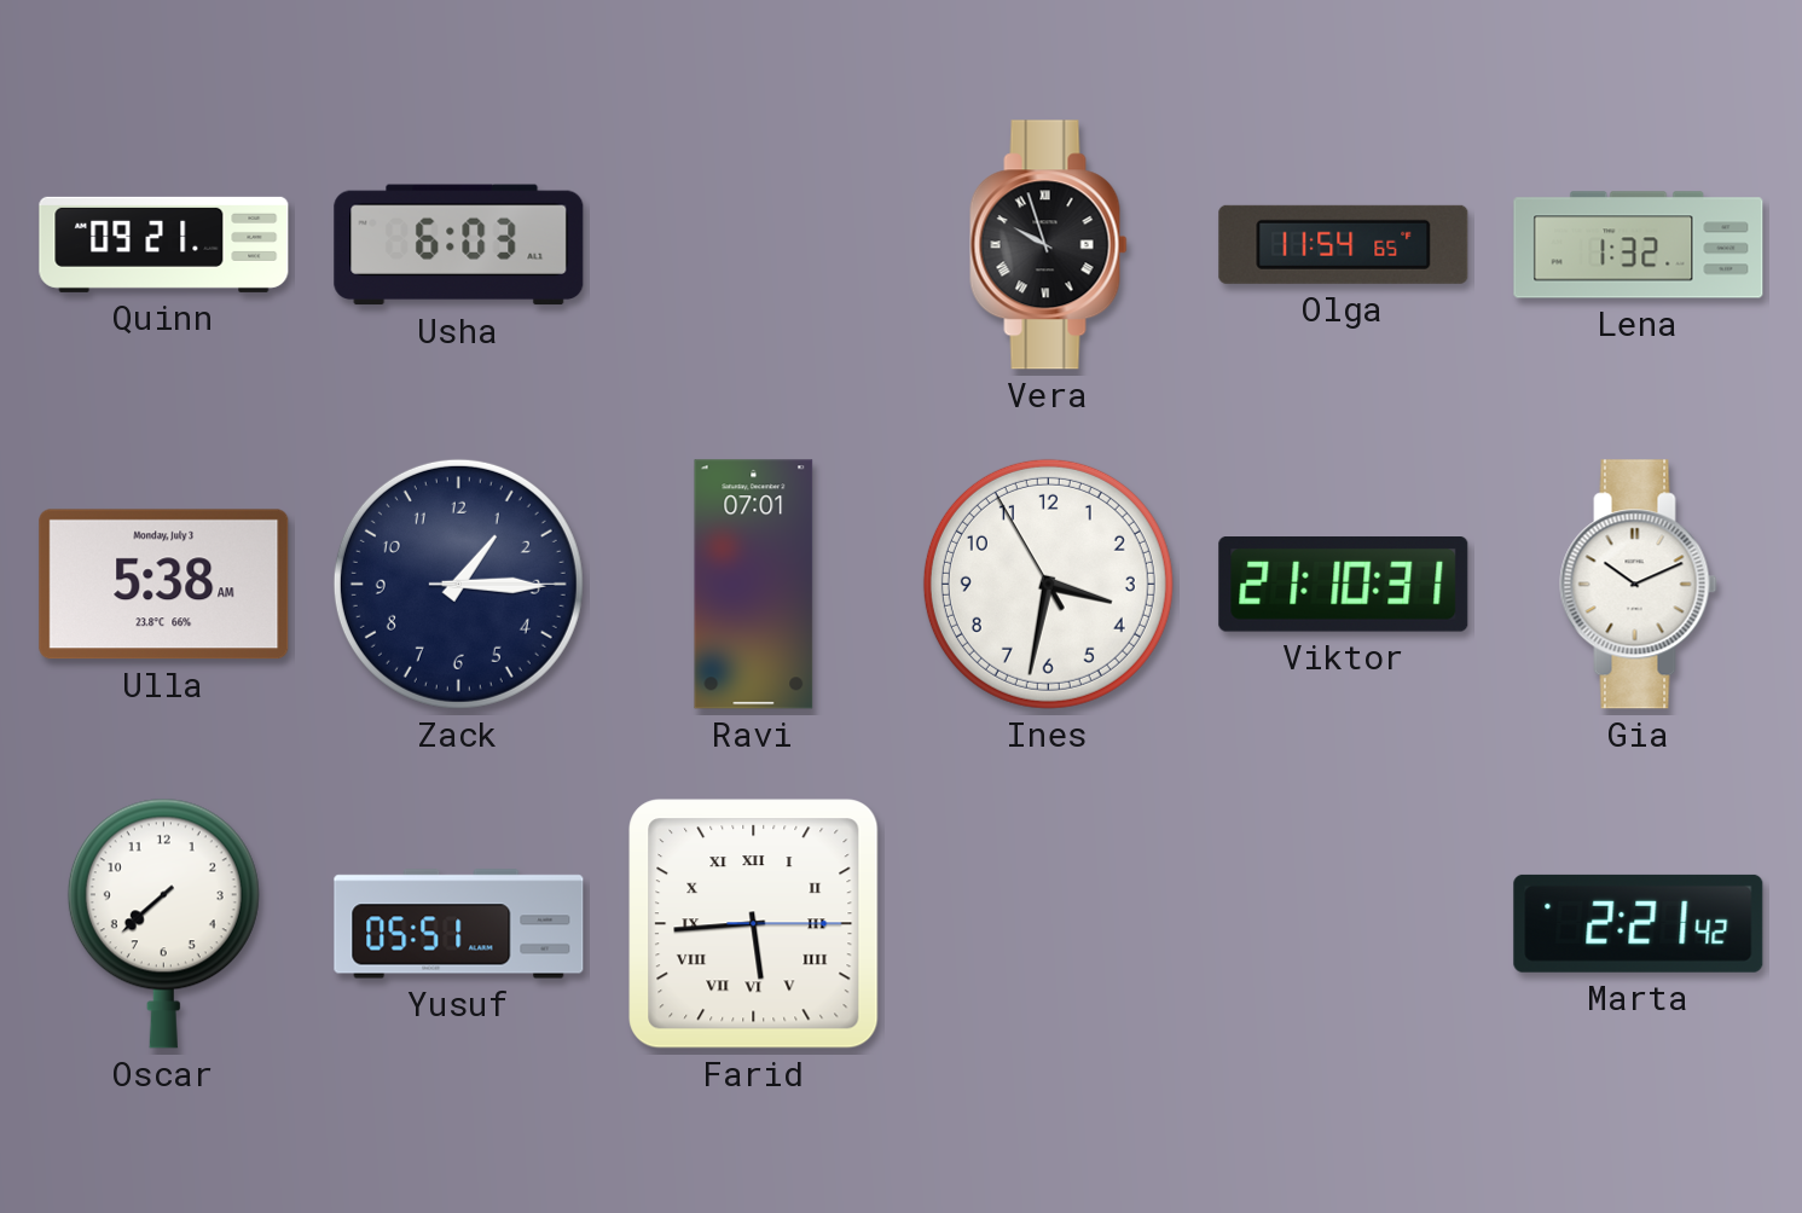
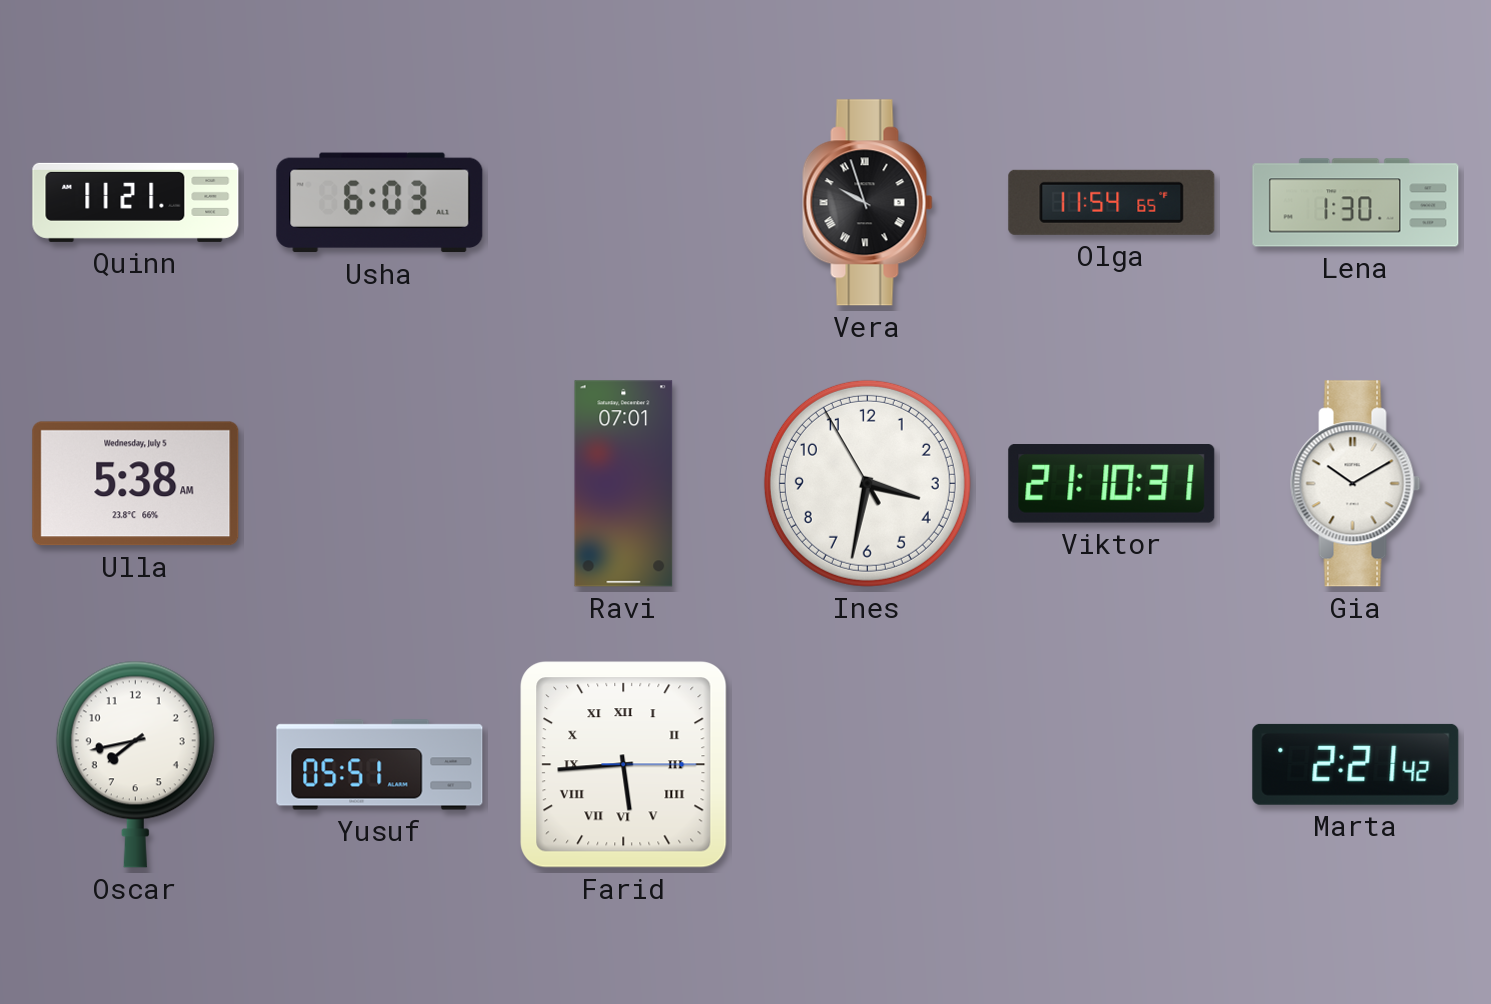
Quinn: 09:21 -> 11:21
Lena: 1:32 -> 1:30
Ulla date: Monday, July 3 -> Wednesday, July 5
Zack: 1:15 -> none
Gia: 10:11 -> 10:10
Oscar: 7:38 -> 7:43
